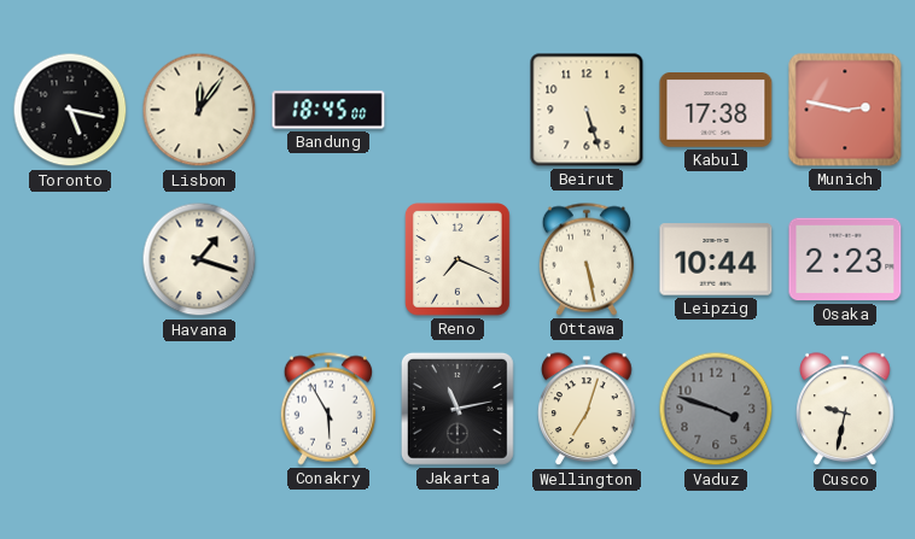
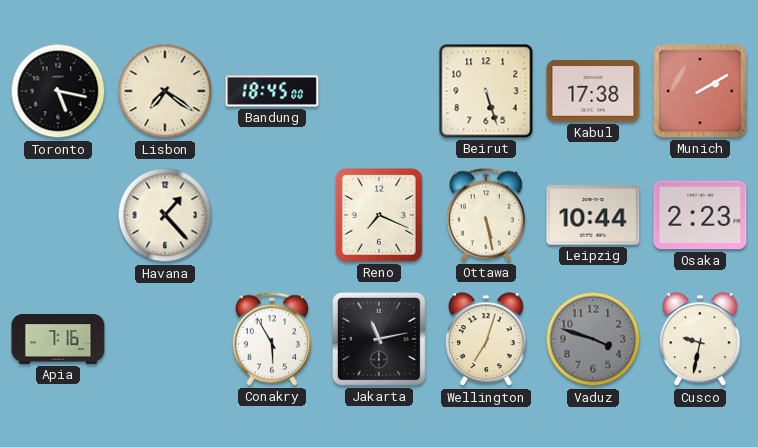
Lisbon: 12:06 -> 7:21
Munich: 2:47 -> 2:10
Havana: 1:18 -> 1:23
Apia: none -> 7:16
